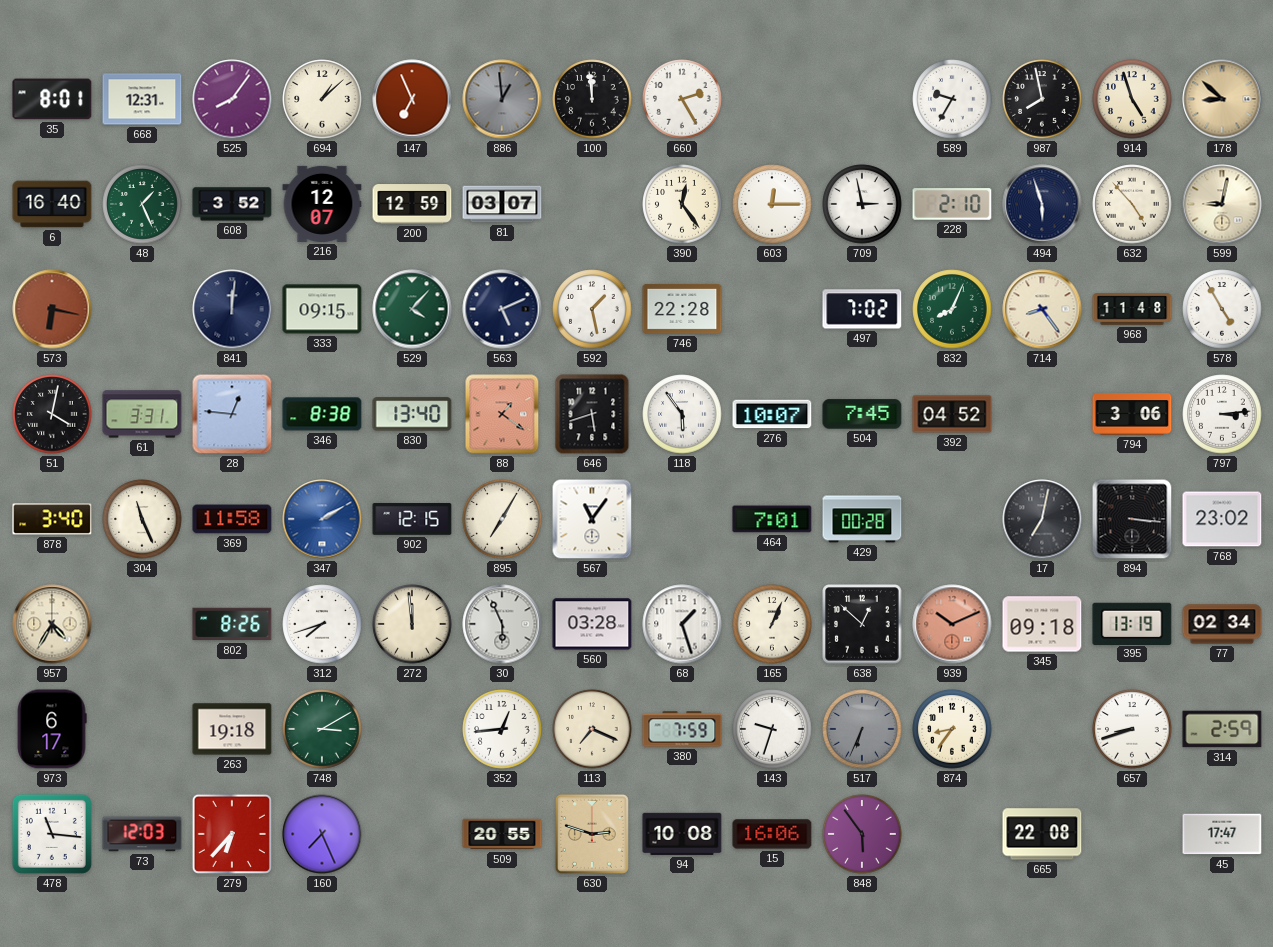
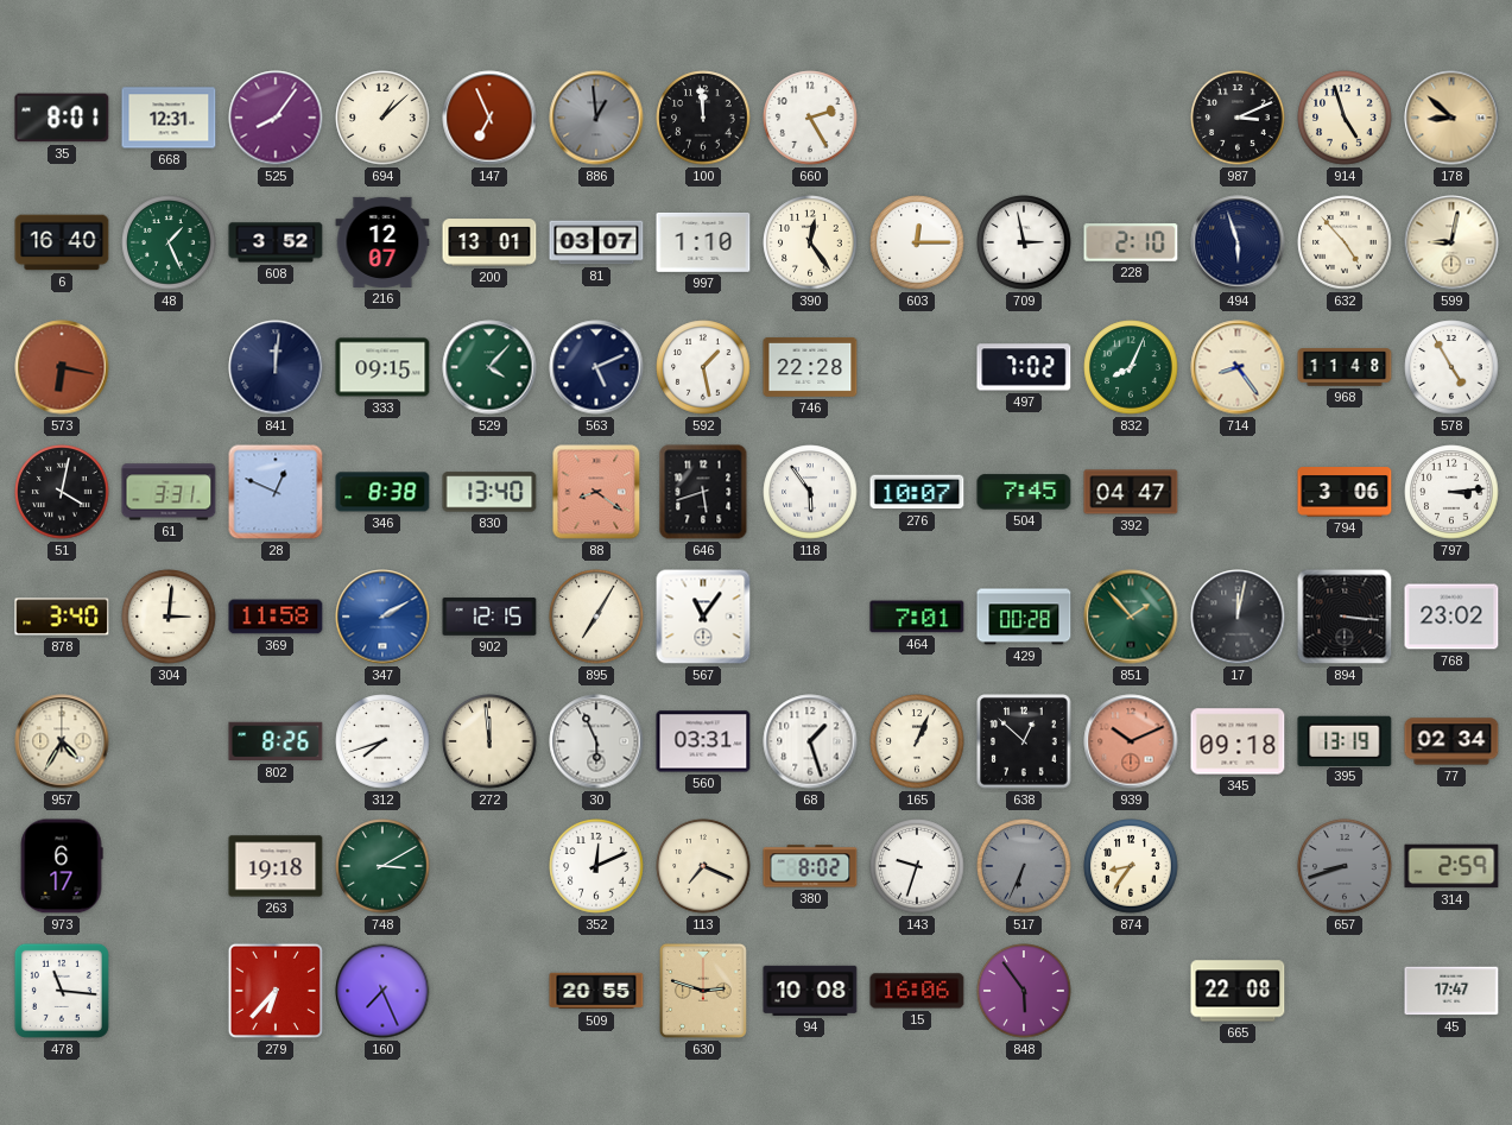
589: 9:35 -> none
987: 7:58 -> 3:11
200: 12:59 -> 13:01
997: none -> 1:10
28: 12:46 -> 12:49
88: 1:21 -> 8:21
392: 04:52 -> 04:47
304: 11:26 -> 3:01
851: none -> 1:53
17: 7:02 -> 12:02
560: 03:28 -> 03:31
352: 12:44 -> 12:11
380: 7:59 -> 8:02
657 dial: white -> grey
73: 12:03 -> none
